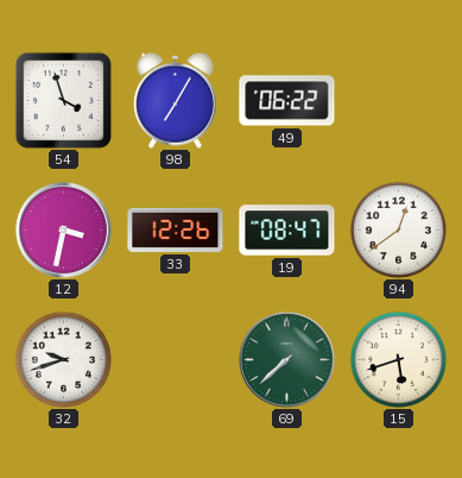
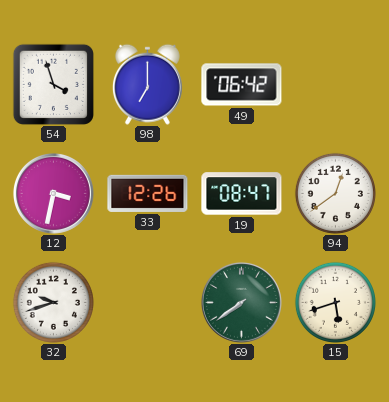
98: 7:05 -> 7:00
49: 06:22 -> 06:42
69: 7:38 -> 7:39
